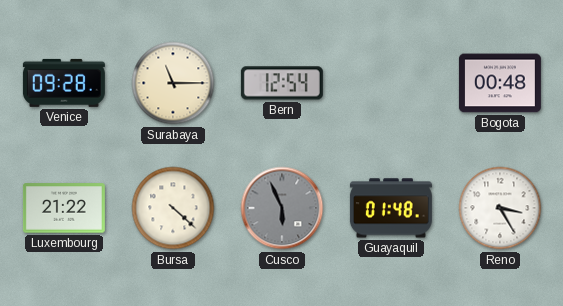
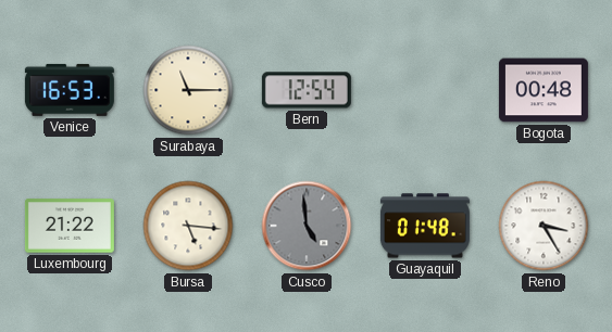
Venice: 09:28 -> 16:53
Bursa: 4:22 -> 5:16
Cusco: 5:56 -> 4:59
